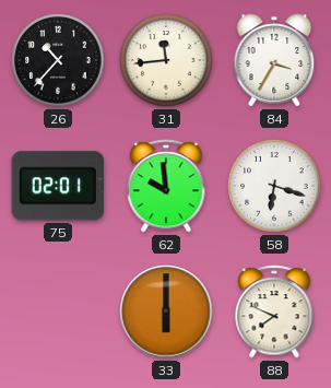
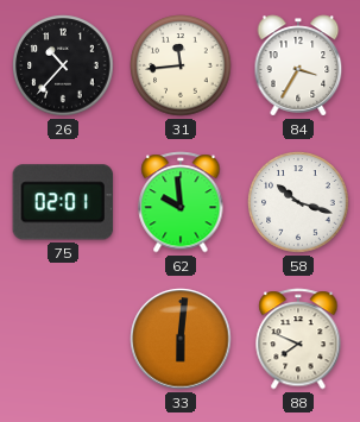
58: 6:18 -> 10:18
33: 6:00 -> 6:01
